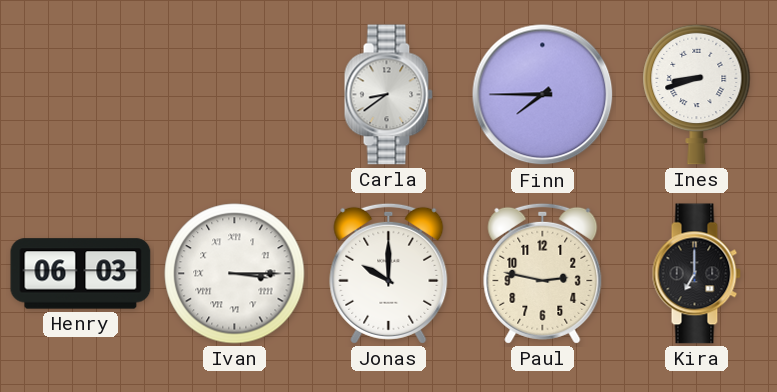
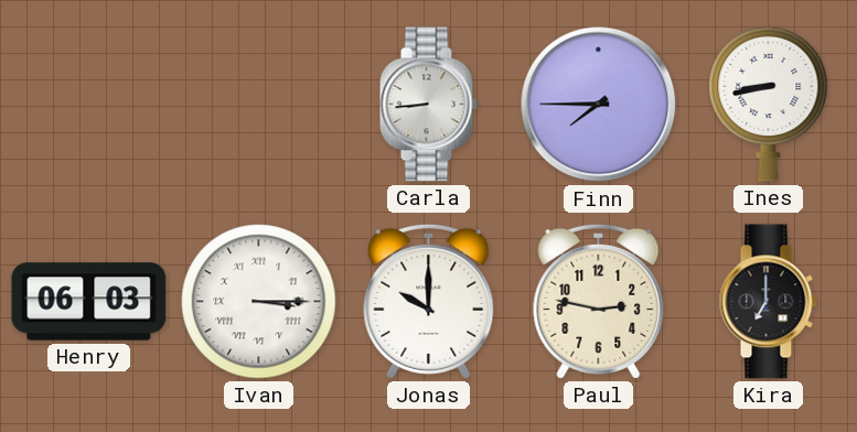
Carla: 8:39 -> 8:44
Ines: 8:42 -> 8:43
